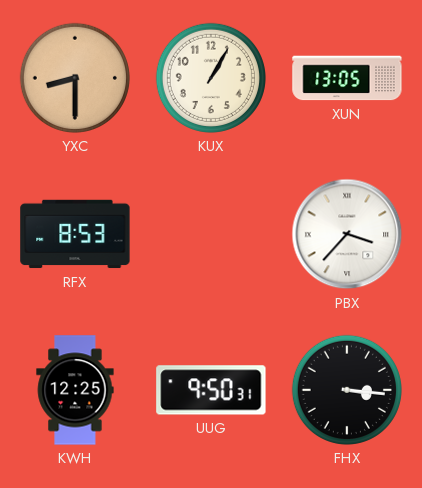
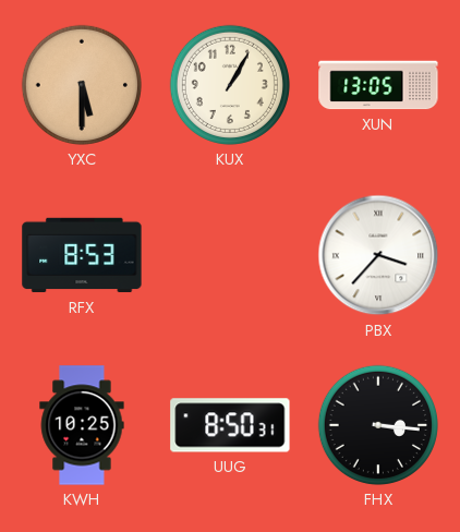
YXC: 8:30 -> 5:30
KWH: 12:25 -> 10:25
UUG: 9:50 -> 8:50
